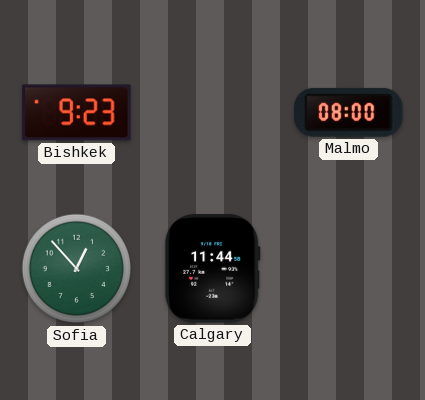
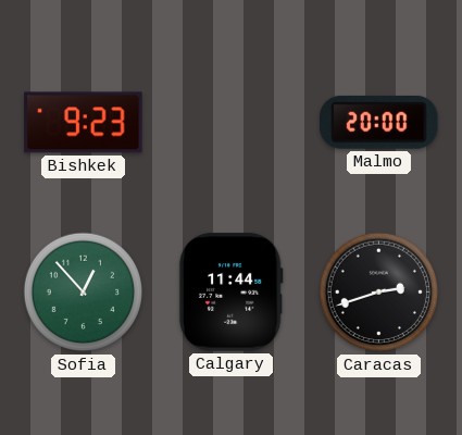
Malmo: 08:00 -> 20:00
Caracas: none -> 2:42
